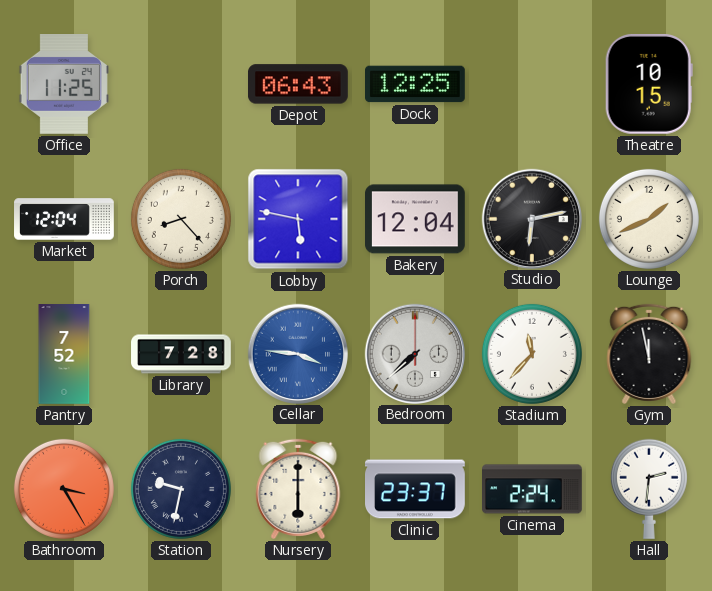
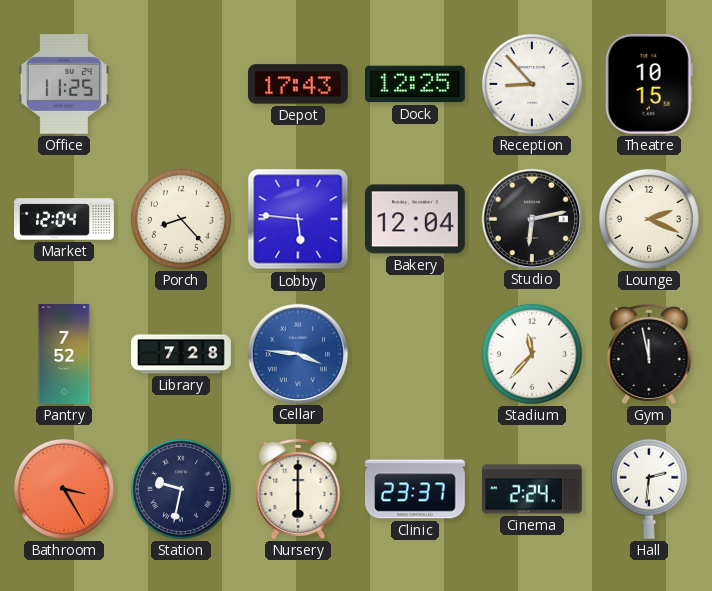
Depot: 06:43 -> 17:43
Reception: none -> 8:53
Lobby: 5:47 -> 5:46
Lounge: 1:41 -> 2:19
Bedroom: 7:38 -> none
